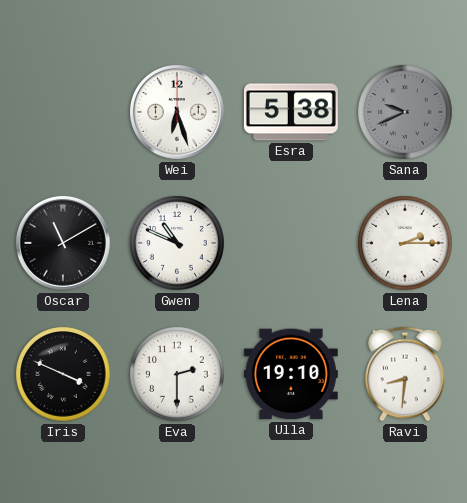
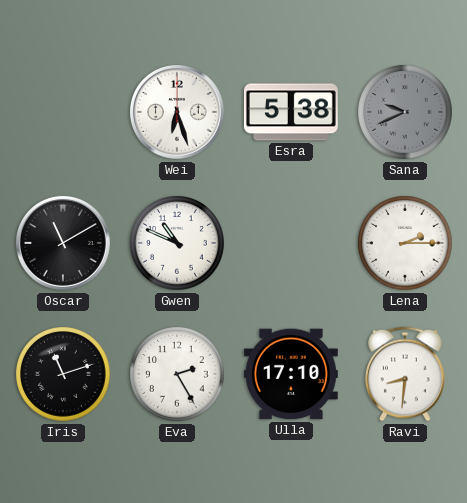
Iris: 3:49 -> 11:12
Eva: 2:30 -> 2:25
Ulla: 19:10 -> 17:10
